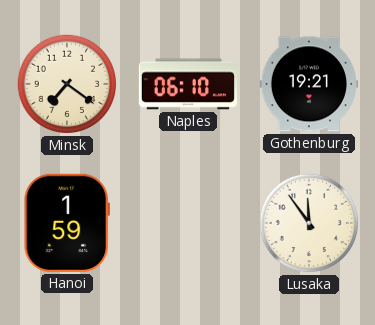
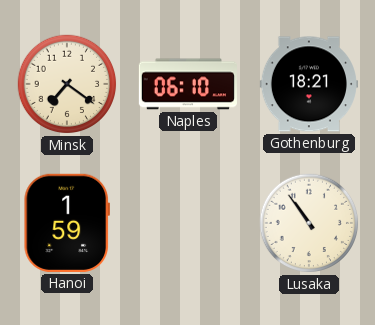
Gothenburg: 19:21 -> 18:21
Lusaka: 11:54 -> 10:54
